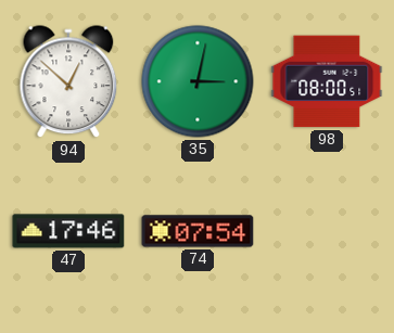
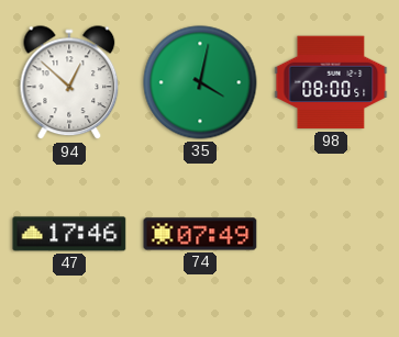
35: 3:02 -> 4:02
74: 07:54 -> 07:49
